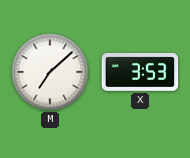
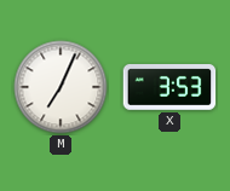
M: 7:08 -> 7:04
